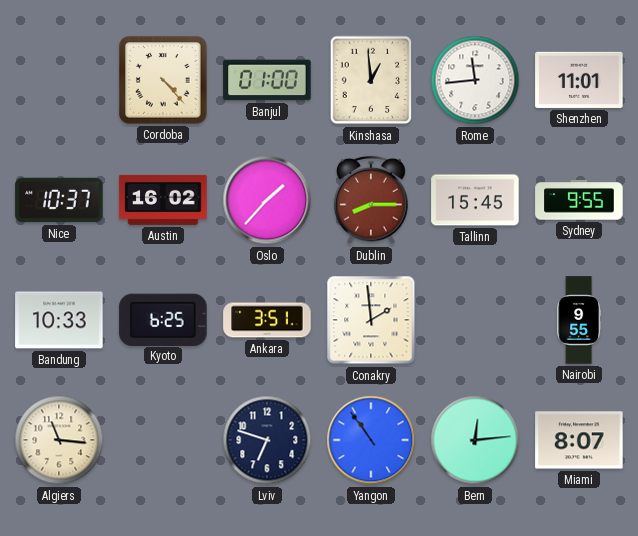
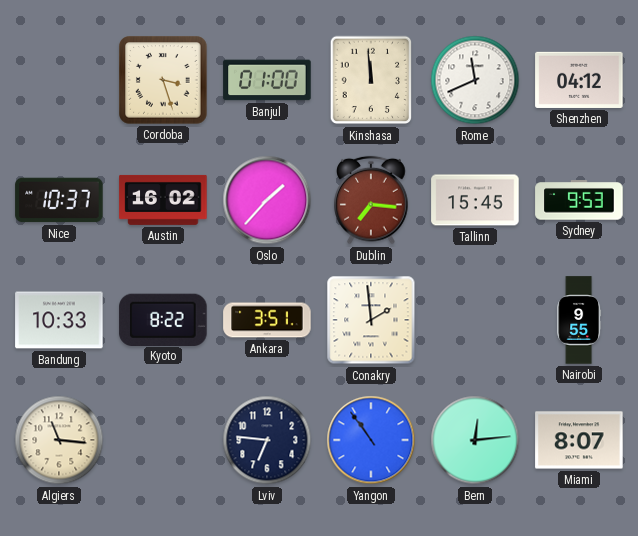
Cordoba: 4:23 -> 3:27
Kinshasa: 12:59 -> 11:59
Rome: 11:44 -> 11:41
Shenzhen: 11:01 -> 04:12
Dublin: 8:15 -> 7:16
Sydney: 9:55 -> 9:53
Kyoto: 6:25 -> 8:22
Lviv: 6:48 -> 6:46
